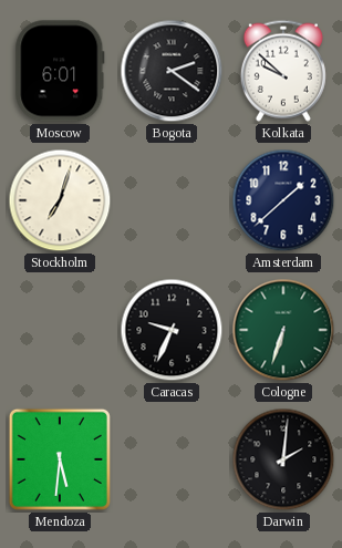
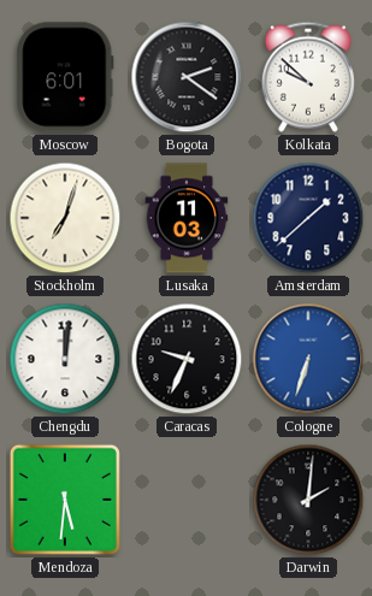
Lusaka: none -> 11:03
Chengdu: none -> 12:01
Cologne dial: green -> blue
